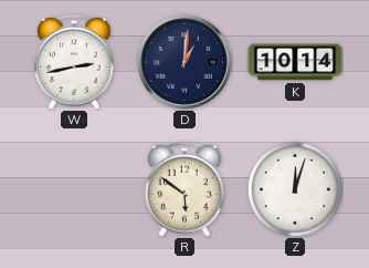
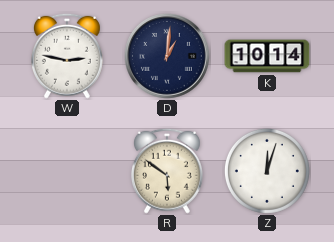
W: 2:43 -> 2:47
